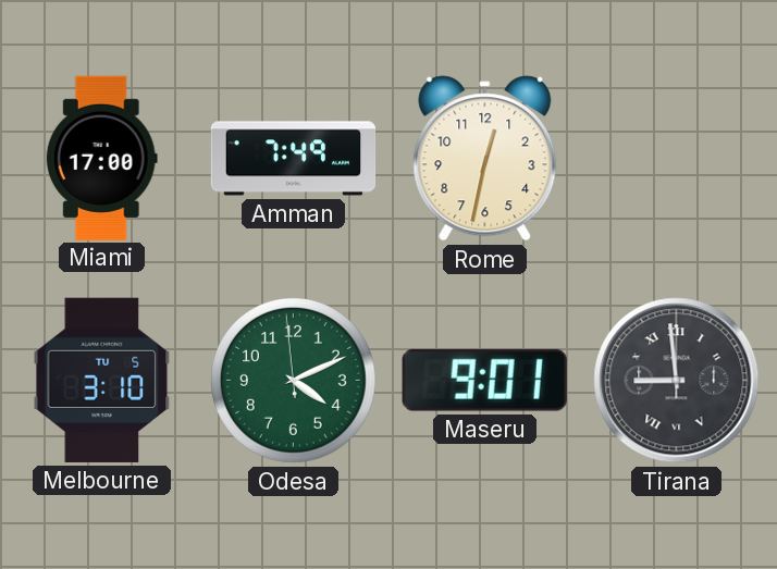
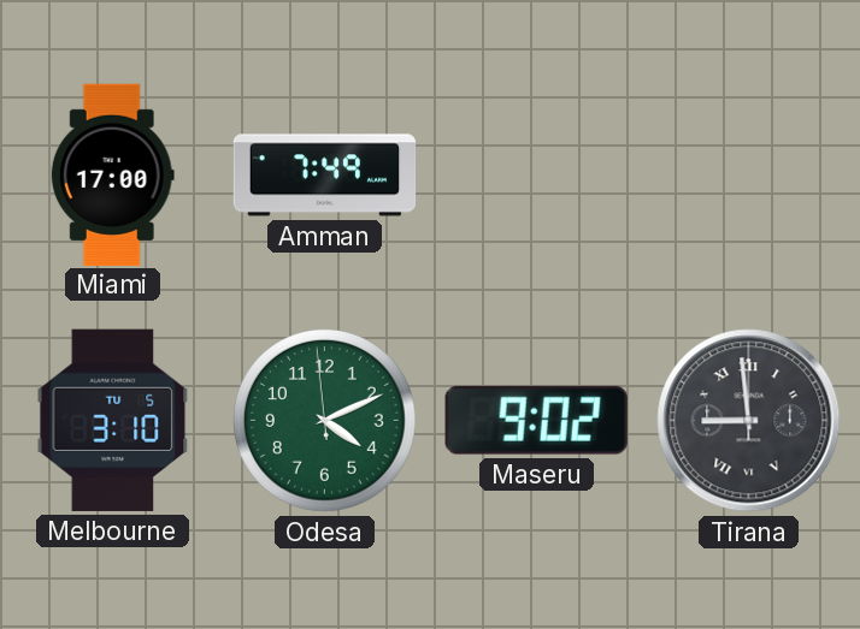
Rome: 12:32 -> none
Maseru: 9:01 -> 9:02
